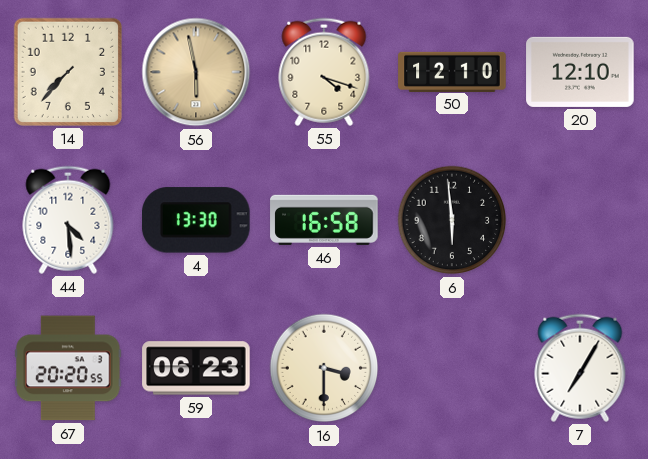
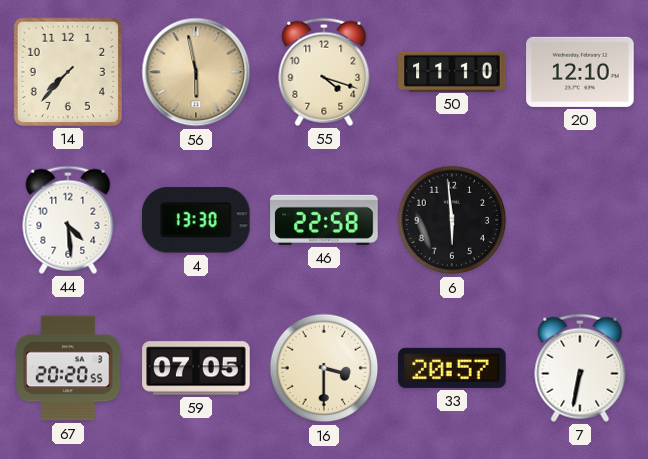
50: 12:10 -> 11:10
46: 16:58 -> 22:58
59: 06:23 -> 07:05
33: none -> 20:57
7: 7:05 -> 6:32
